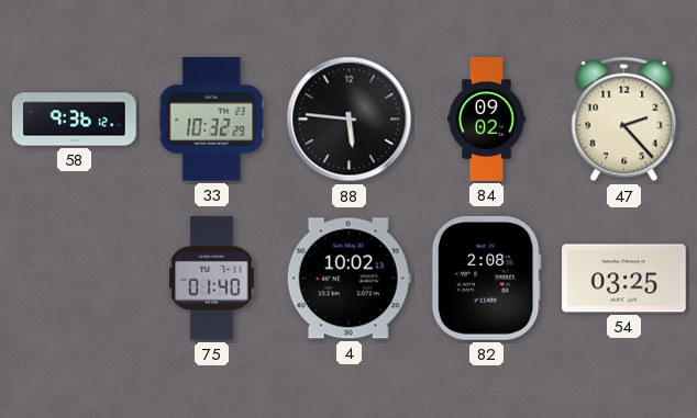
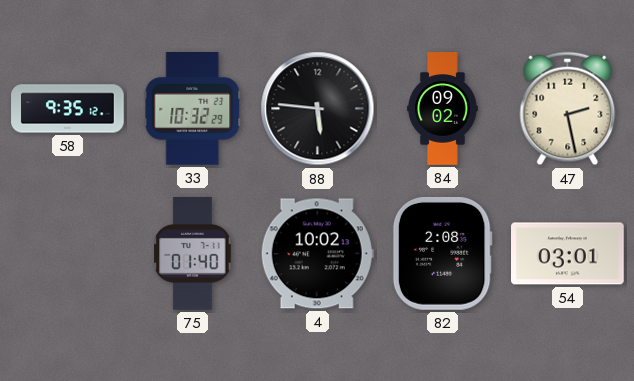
58: 9:36 -> 9:35
47: 2:23 -> 2:28
54: 03:25 -> 03:01
